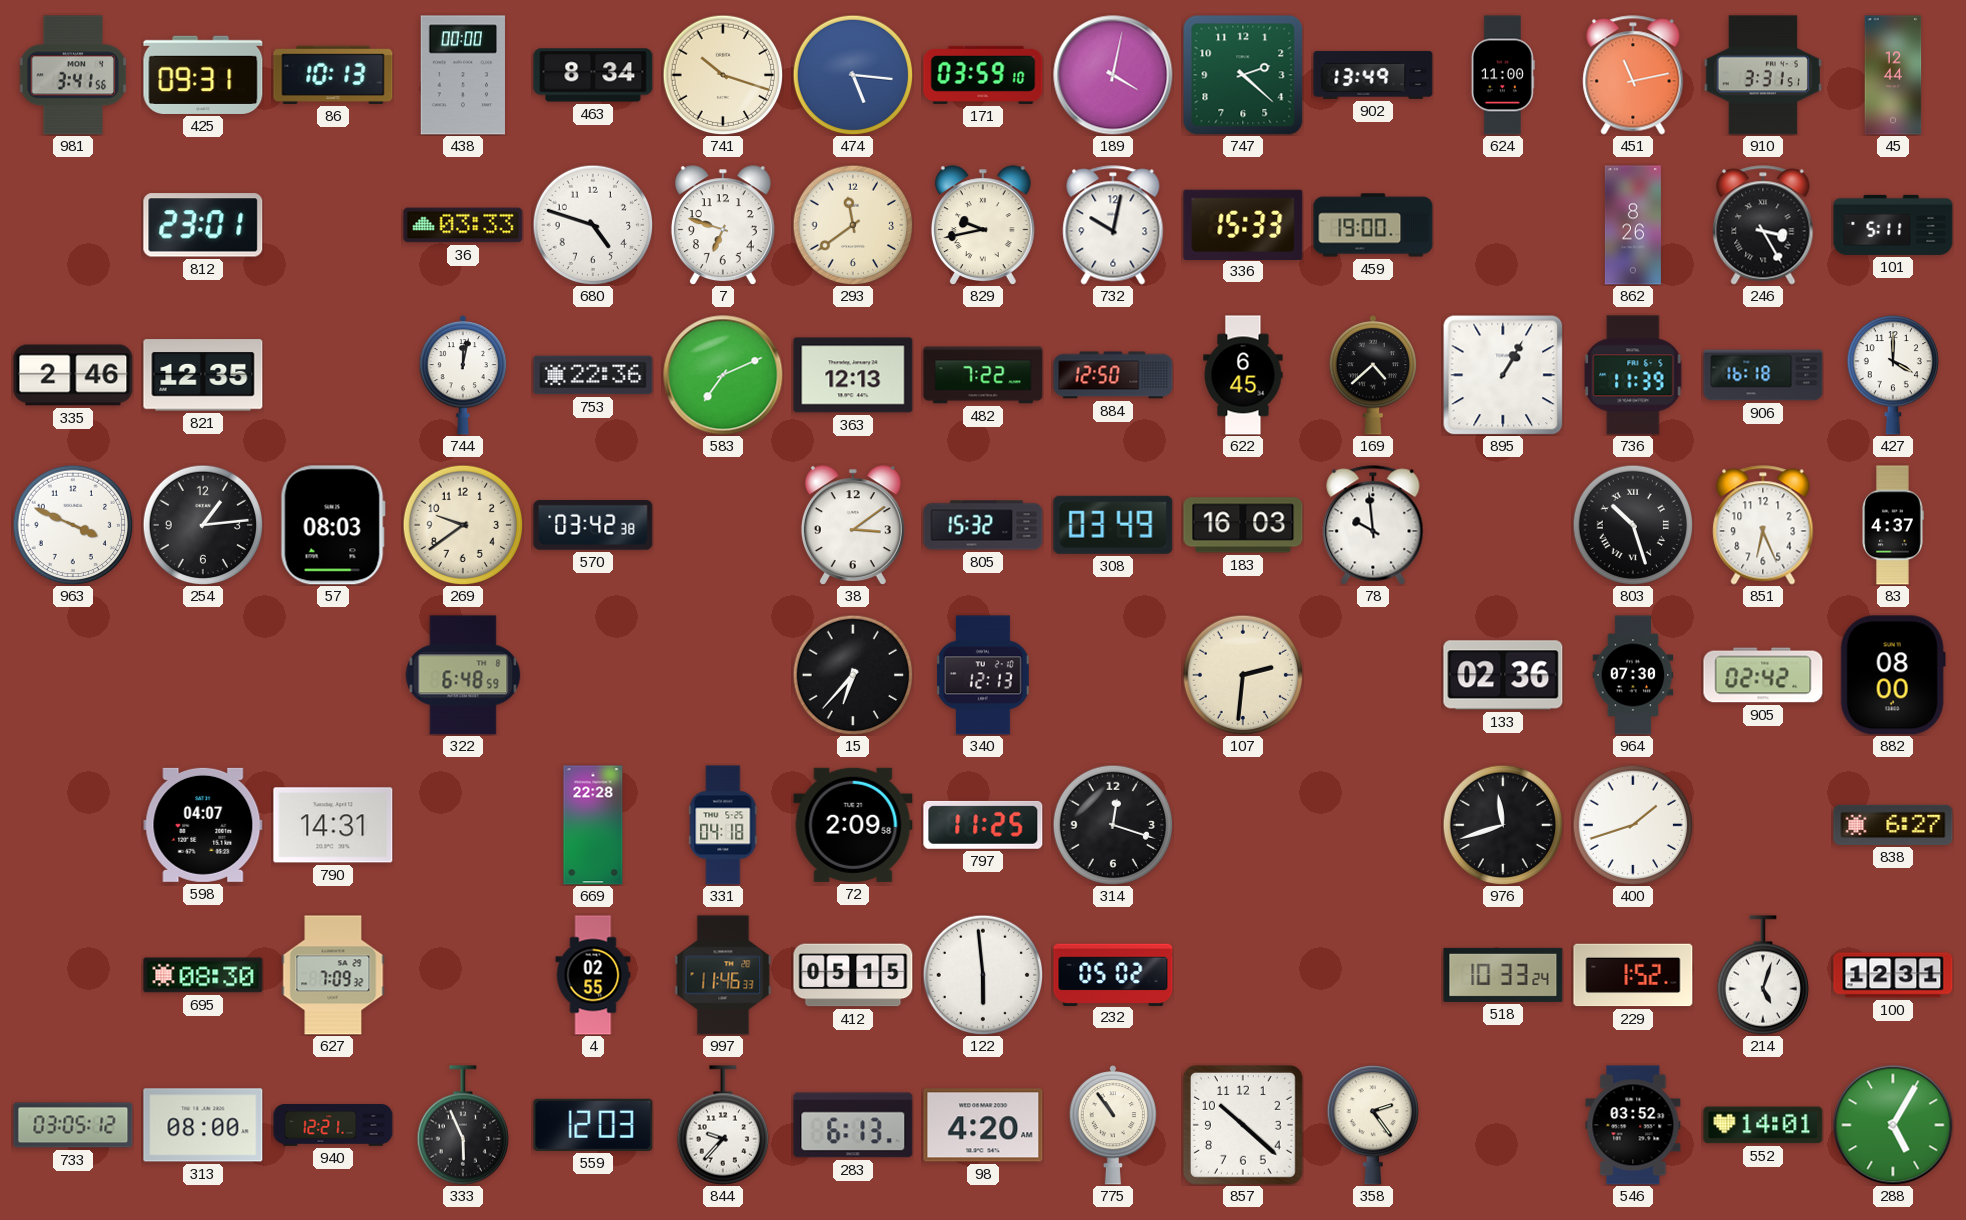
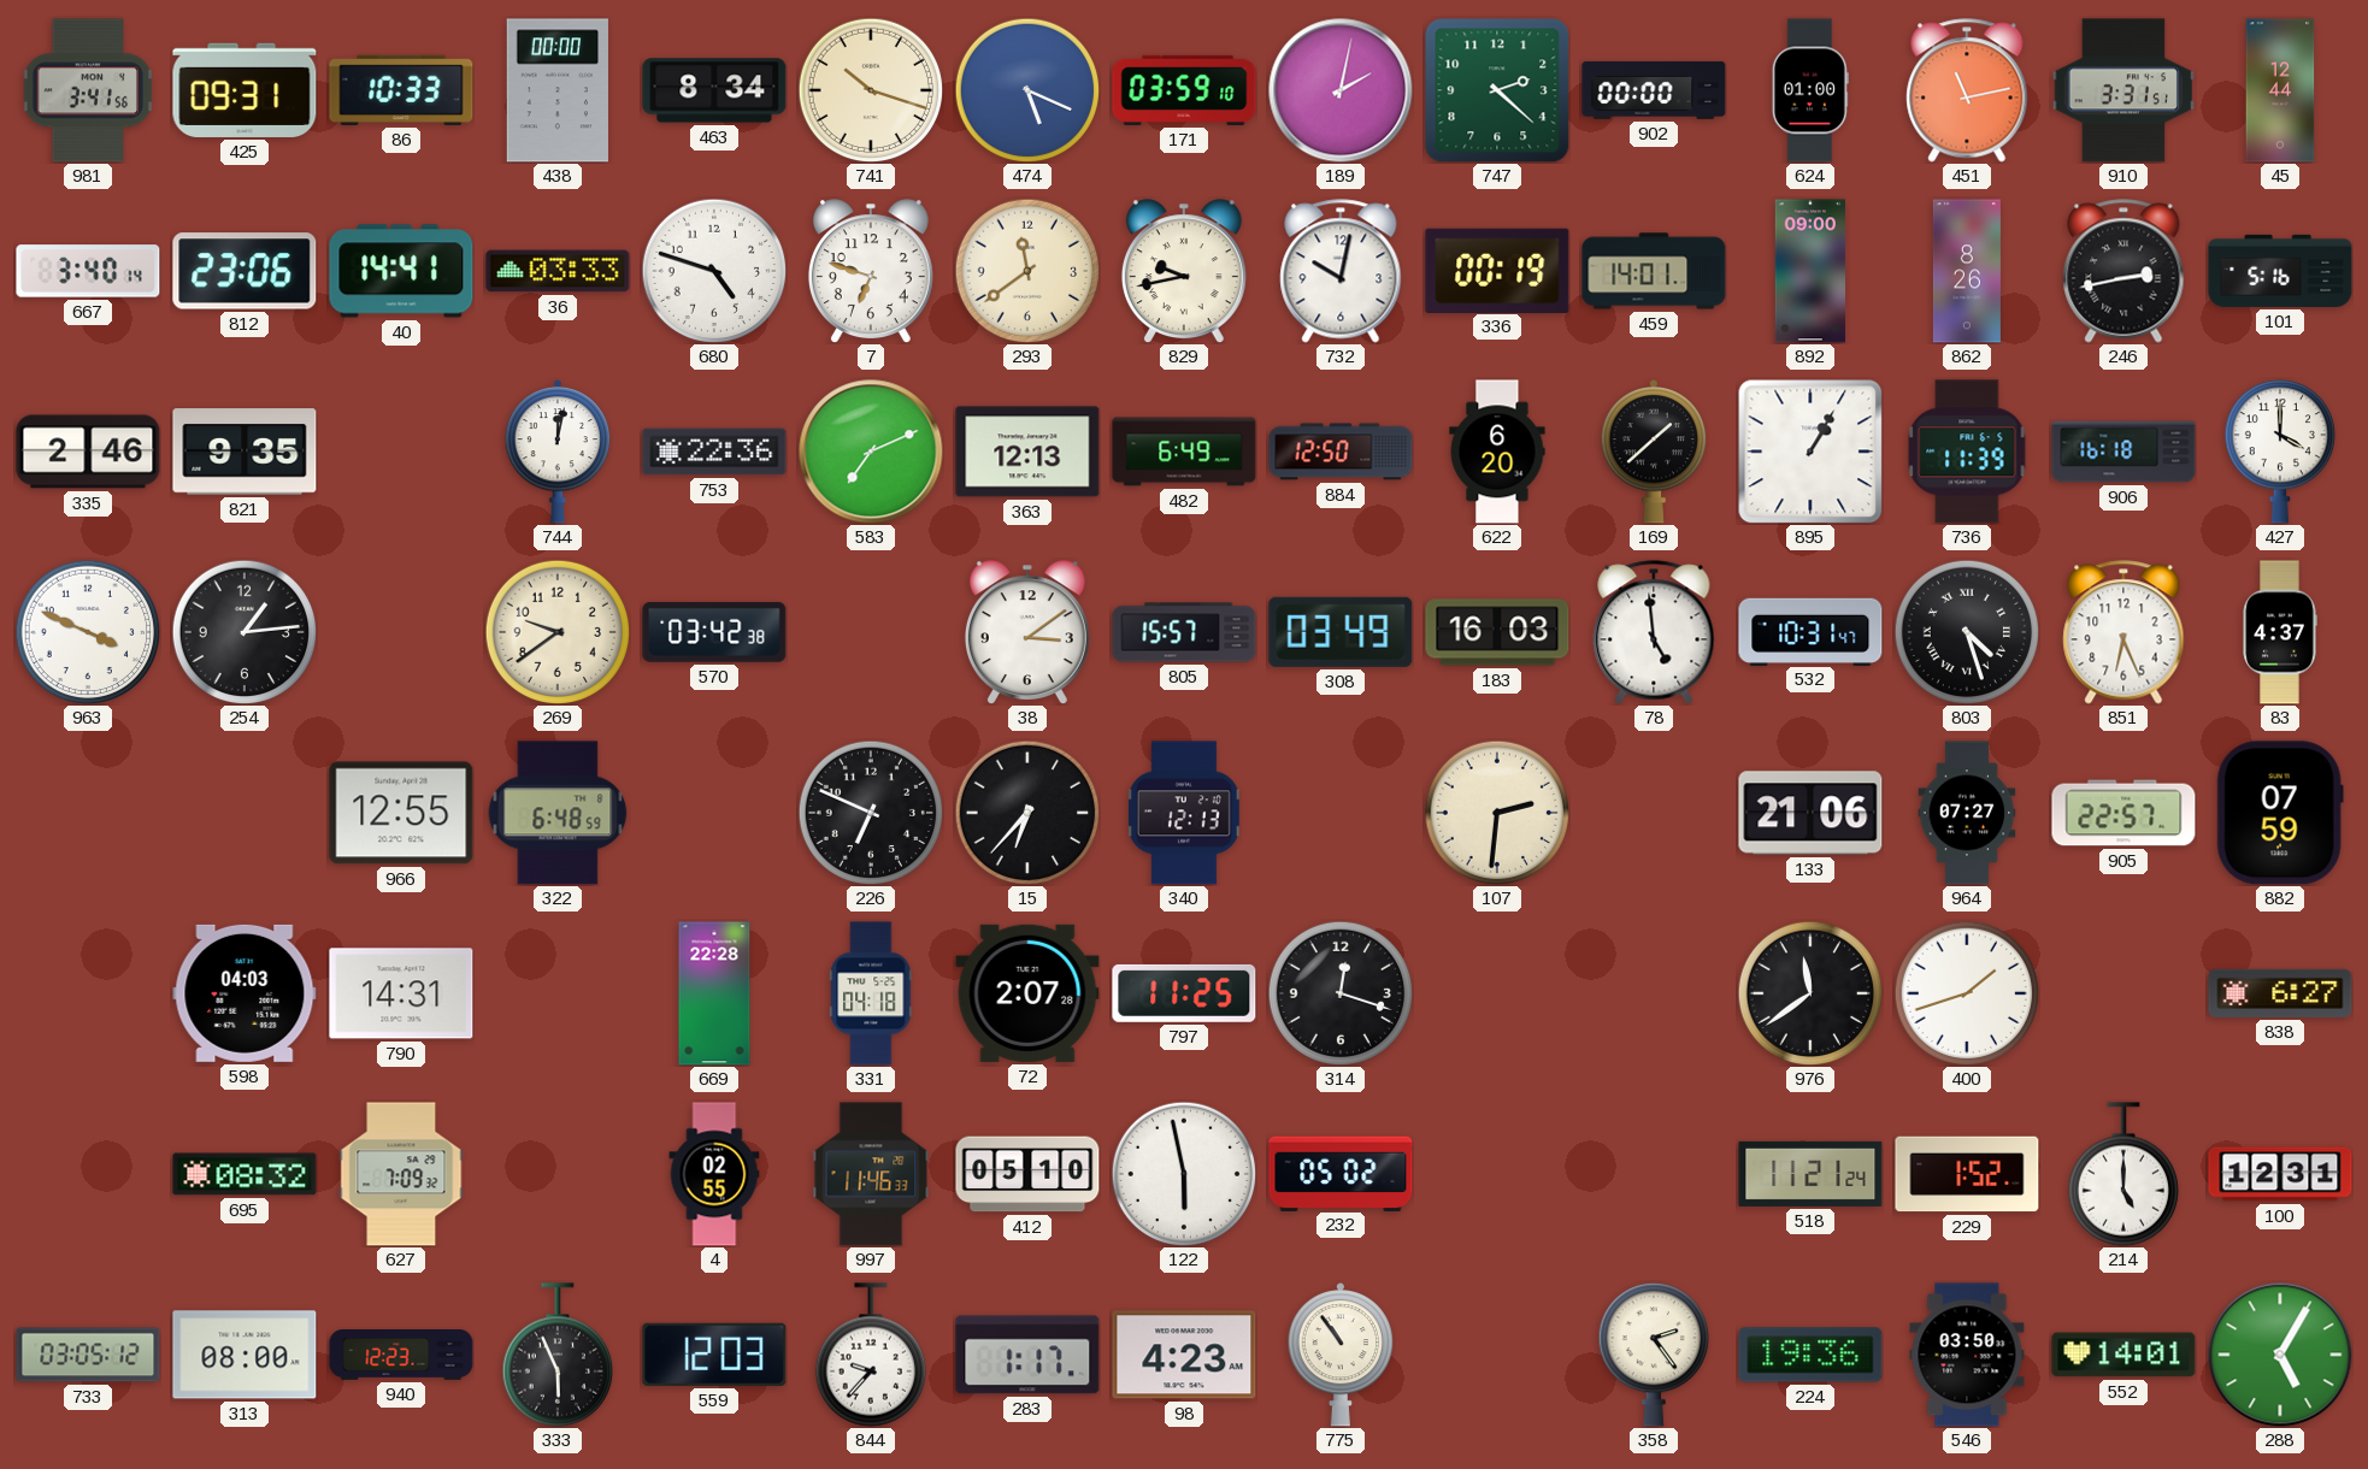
86: 10:13 -> 10:33
474: 5:16 -> 5:19
189: 4:02 -> 2:02
902: 13:49 -> 00:00
624: 11:00 -> 01:00
667: none -> 3:40
812: 23:01 -> 23:06
40: none -> 14:41
336: 15:33 -> 00:19
459: 19:00 -> 14:01
892: none -> 09:00
246: 3:25 -> 2:43
101: 5:11 -> 5:16
821: 12:35 -> 9:35
482: 7:22 -> 6:49
622: 6:45 -> 6:20
169: 4:38 -> 1:38
57: 08:03 -> none
805: 15:32 -> 15:57
78: 9:59 -> 4:59
532: none -> 10:31
803: 10:27 -> 4:27
966: none -> 12:55
226: none -> 6:49
133: 02:36 -> 21:06
964: 07:30 -> 07:27
905: 02:42 -> 22:57
882: 08:00 -> 07:59
598: 04:07 -> 04:03
72: 2:09 -> 2:07
976: 11:42 -> 11:39
695: 08:30 -> 08:32
412: 05:15 -> 05:10
122: 5:59 -> 5:58
518: 10:33 -> 11:21
214: 5:03 -> 5:00
940: 12:21 -> 12:23
283: 6:13 -> 1:17
98: 4:20 -> 4:23
857: 10:22 -> none
224: none -> 19:36
546: 03:52 -> 03:50
